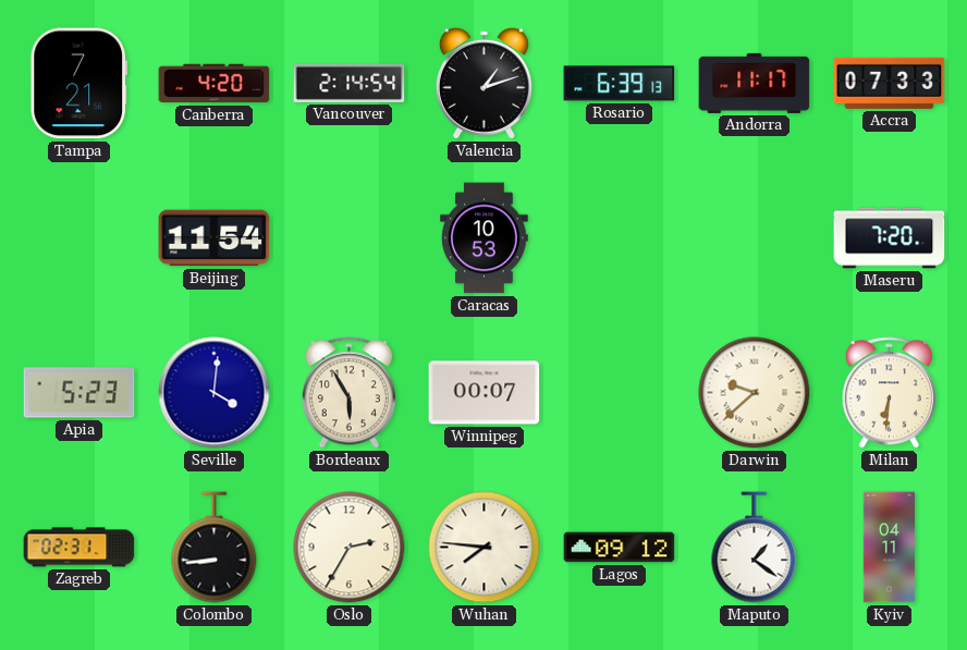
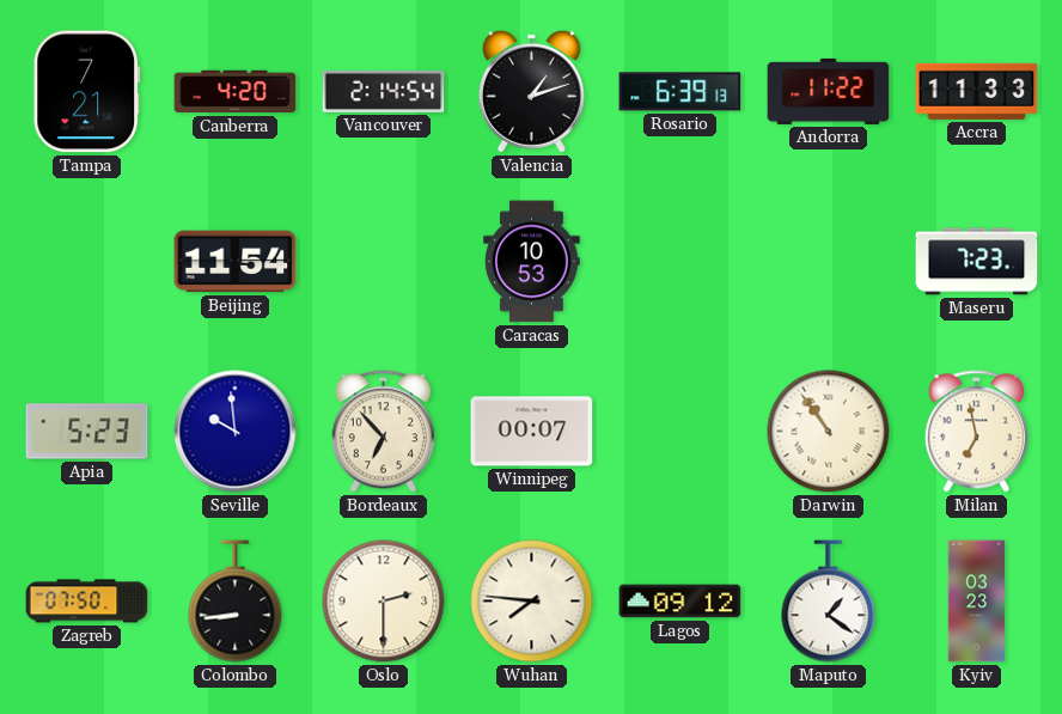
Andorra: 11:17 -> 11:22
Accra: 07:33 -> 11:33
Maseru: 7:20 -> 7:23
Seville: 4:01 -> 9:59
Bordeaux: 5:55 -> 6:53
Darwin: 9:38 -> 10:54
Milan: 6:31 -> 6:58
Zagreb: 02:31 -> 07:50
Oslo: 2:35 -> 2:30
Kyiv: 04:11 -> 03:23
